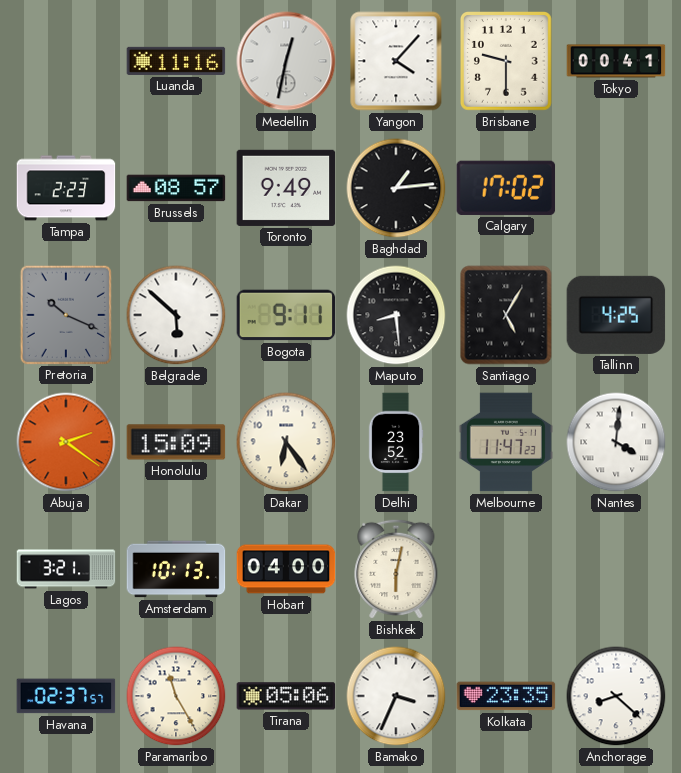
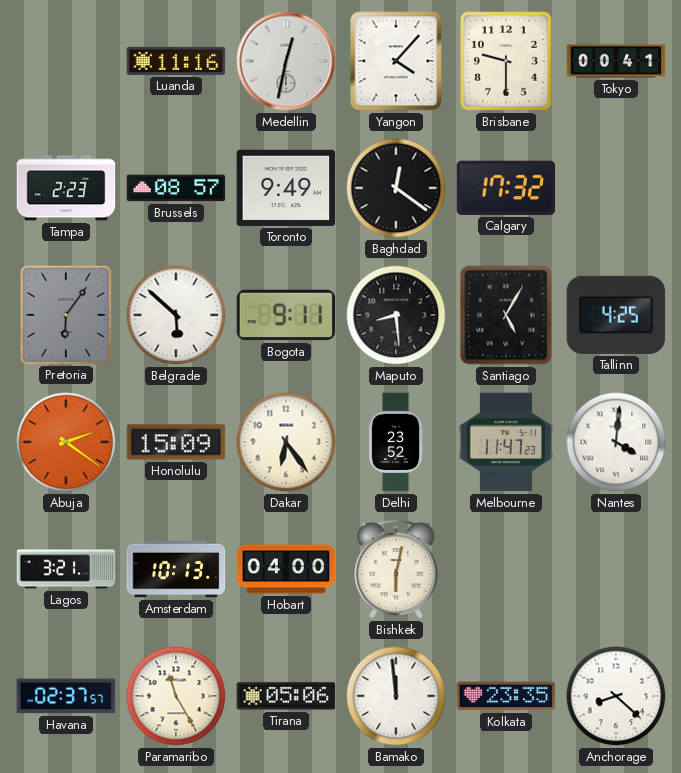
Baghdad: 1:14 -> 12:21
Calgary: 17:02 -> 17:32
Pretoria: 10:19 -> 6:06
Bamako: 3:34 -> 11:59
